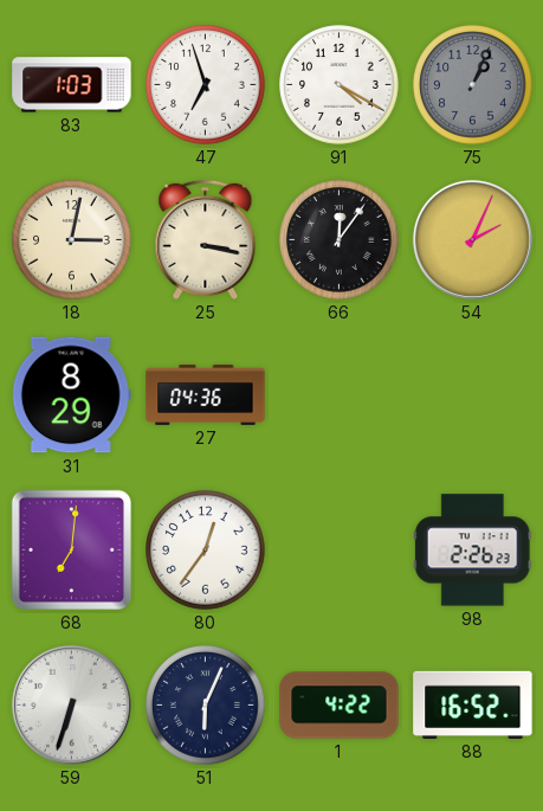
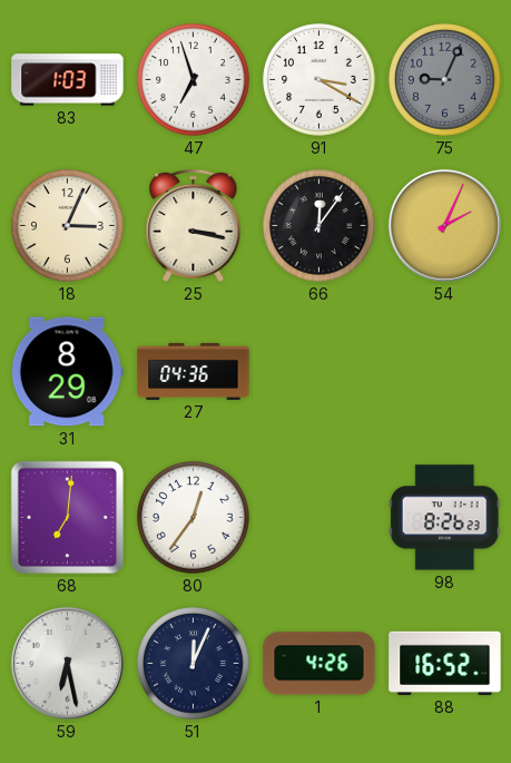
91: 4:20 -> 3:20
75: 1:04 -> 9:04
18: 3:02 -> 3:04
98: 2:26 -> 8:26
59: 6:33 -> 6:28
51: 6:04 -> 12:04
1: 4:22 -> 4:26
